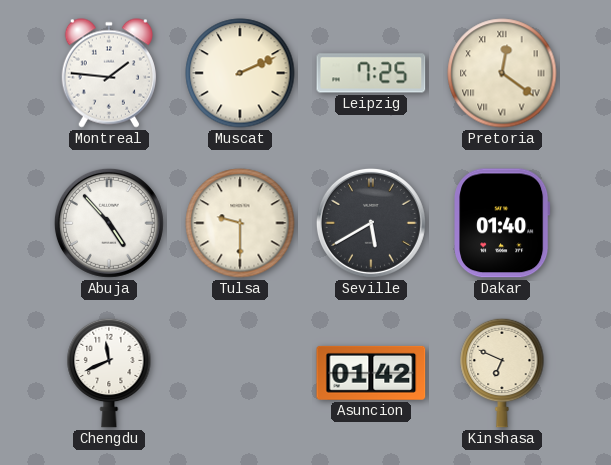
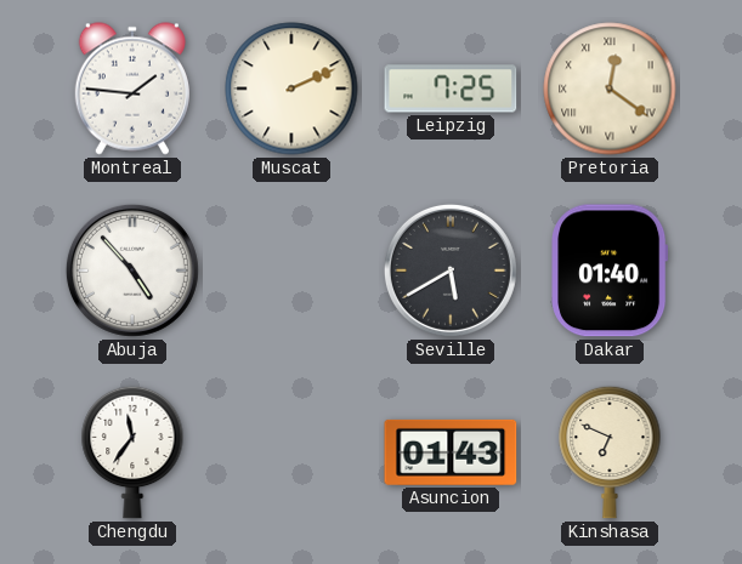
Tulsa: 9:30 -> none
Chengdu: 11:41 -> 11:36
Asuncion: 01:42 -> 01:43
